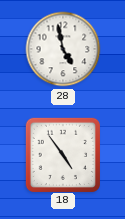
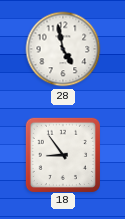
18: 4:54 -> 8:54
